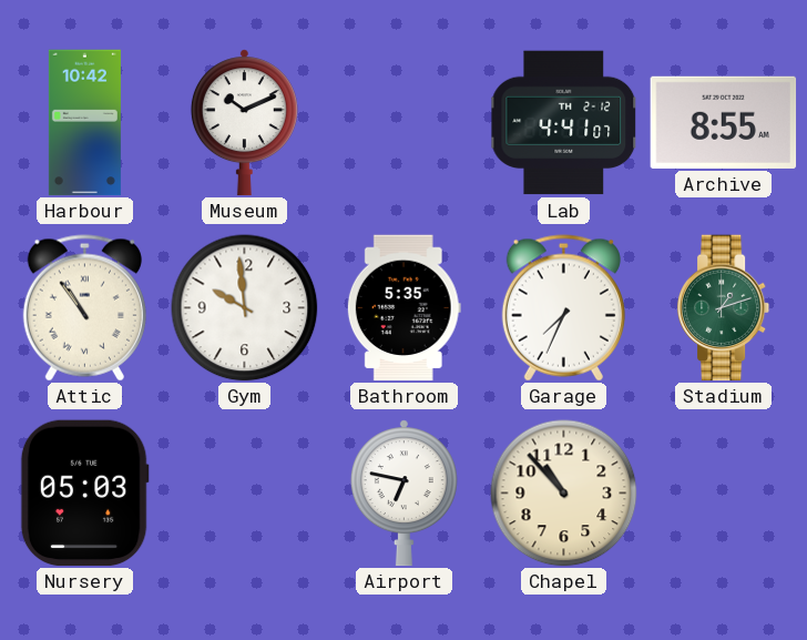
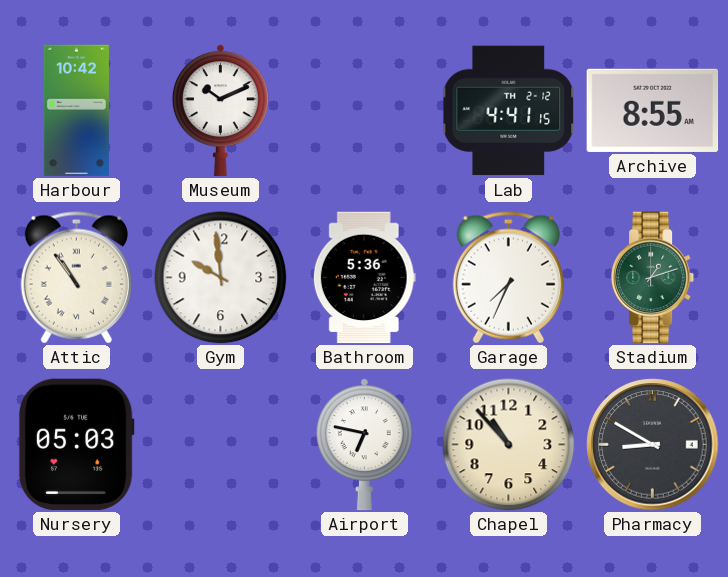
Lab: 4:41:07 -> 4:41:15
Bathroom: 5:35 -> 5:36
Pharmacy: none -> 8:50
